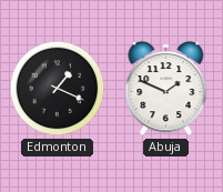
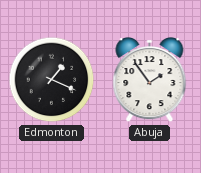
Abuja: 1:49 -> 1:54
